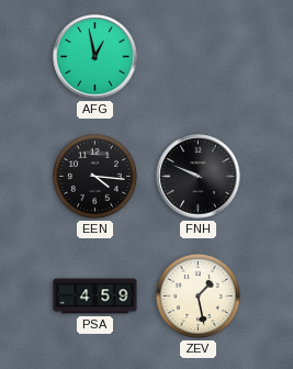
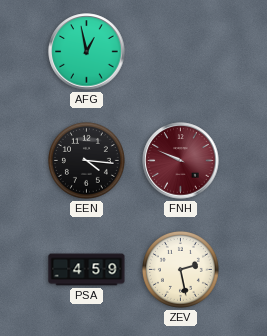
FNH dial: black -> burgundy
ZEV: 1:28 -> 2:28
